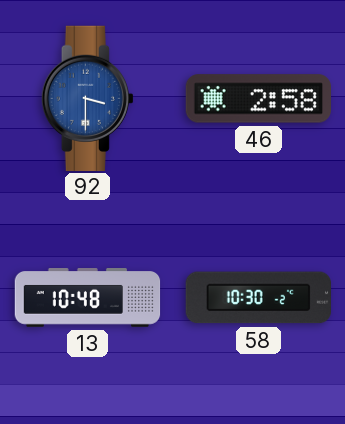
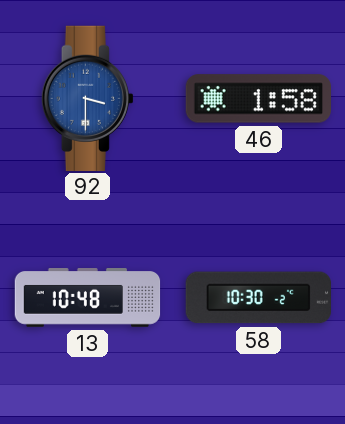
46: 2:58 -> 1:58
